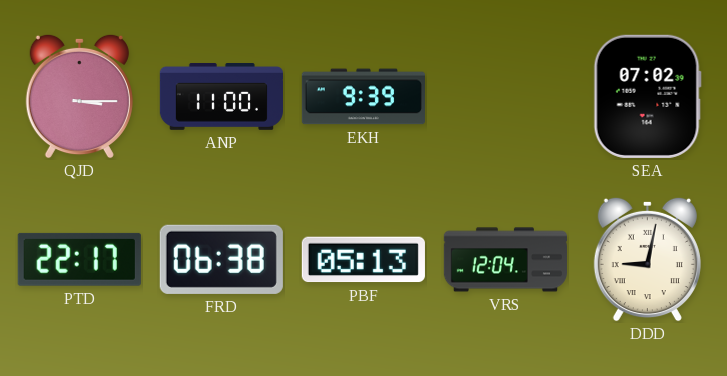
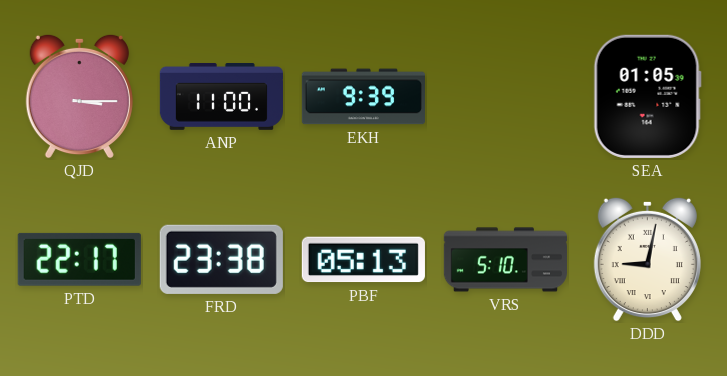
SEA: 07:02 -> 01:05
FRD: 06:38 -> 23:38
VRS: 12:04 -> 5:10
